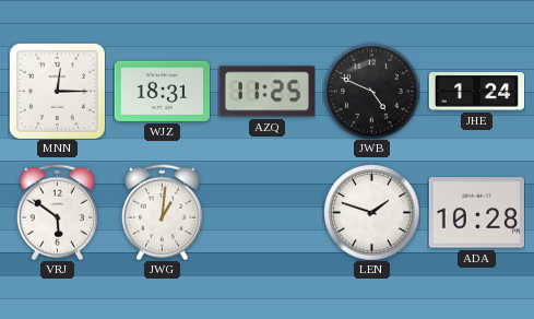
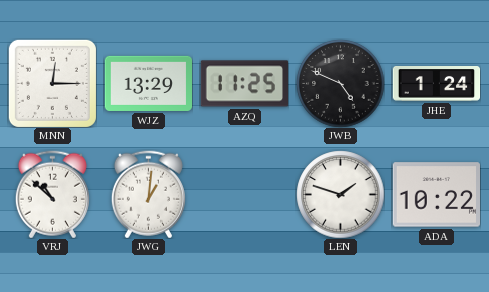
WJZ: 18:31 -> 13:29
VRJ: 5:51 -> 10:52
ADA: 10:28 -> 10:22
